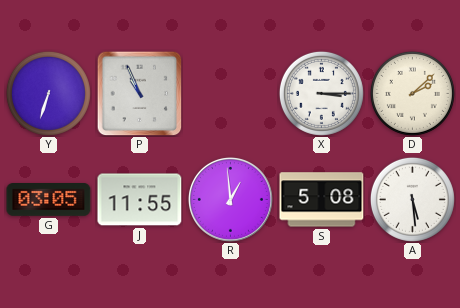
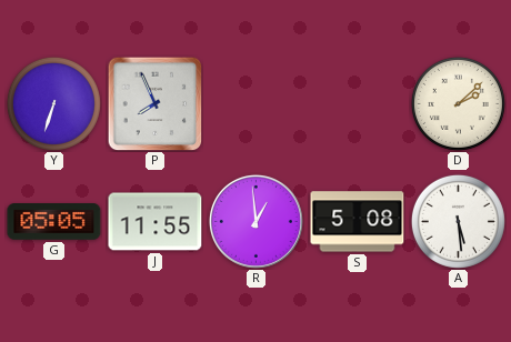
P: 10:56 -> 7:56
X: 3:15 -> none
G: 03:05 -> 05:05
